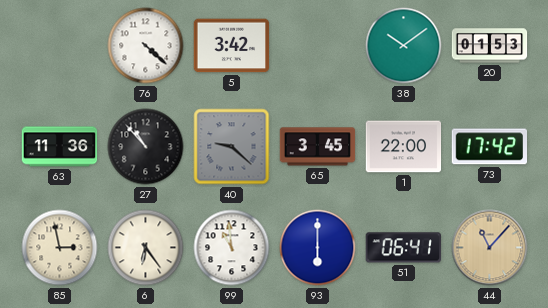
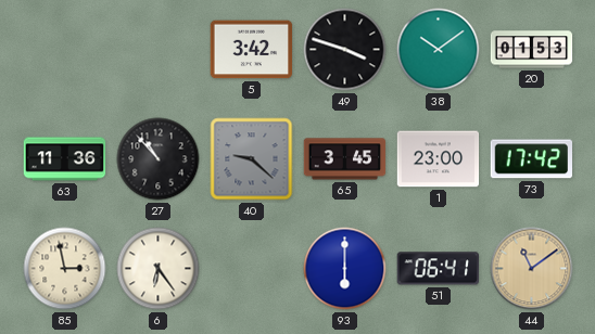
76: 4:22 -> none
49: none -> 3:48
1: 22:00 -> 23:00
99: 10:59 -> none
44: 11:07 -> 11:09
